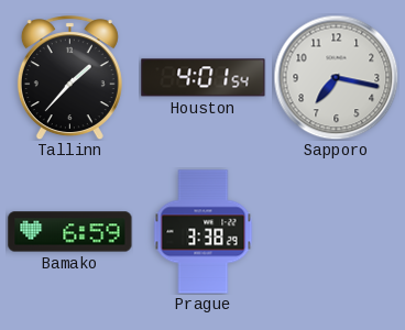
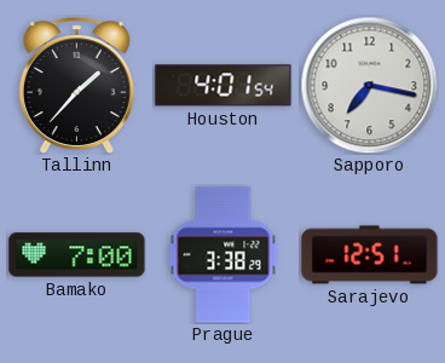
Bamako: 6:59 -> 7:00
Sarajevo: none -> 12:51
